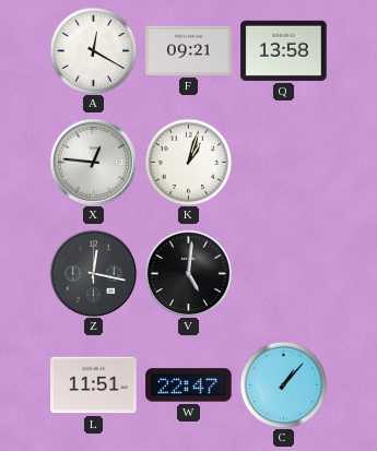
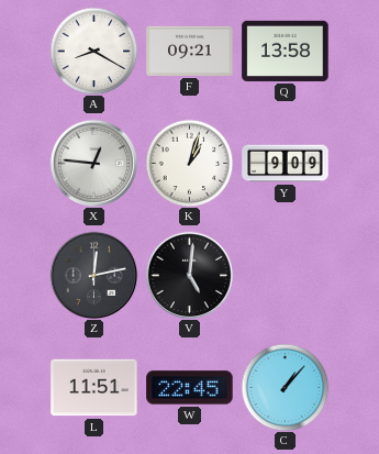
A: 12:20 -> 8:20
Y: none -> 9:09
Z: 12:17 -> 12:13
W: 22:47 -> 22:45
